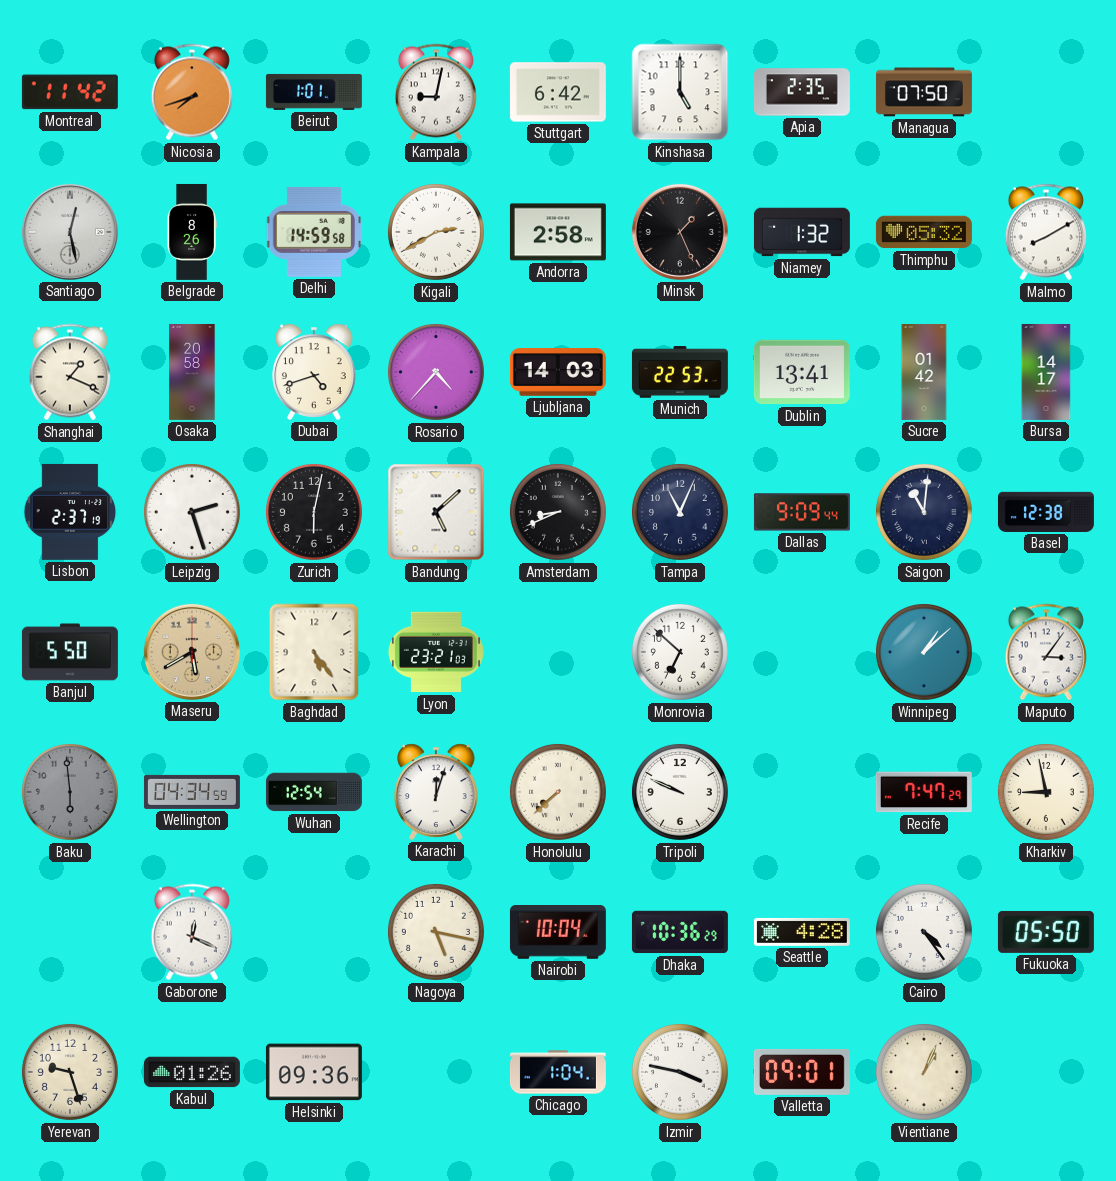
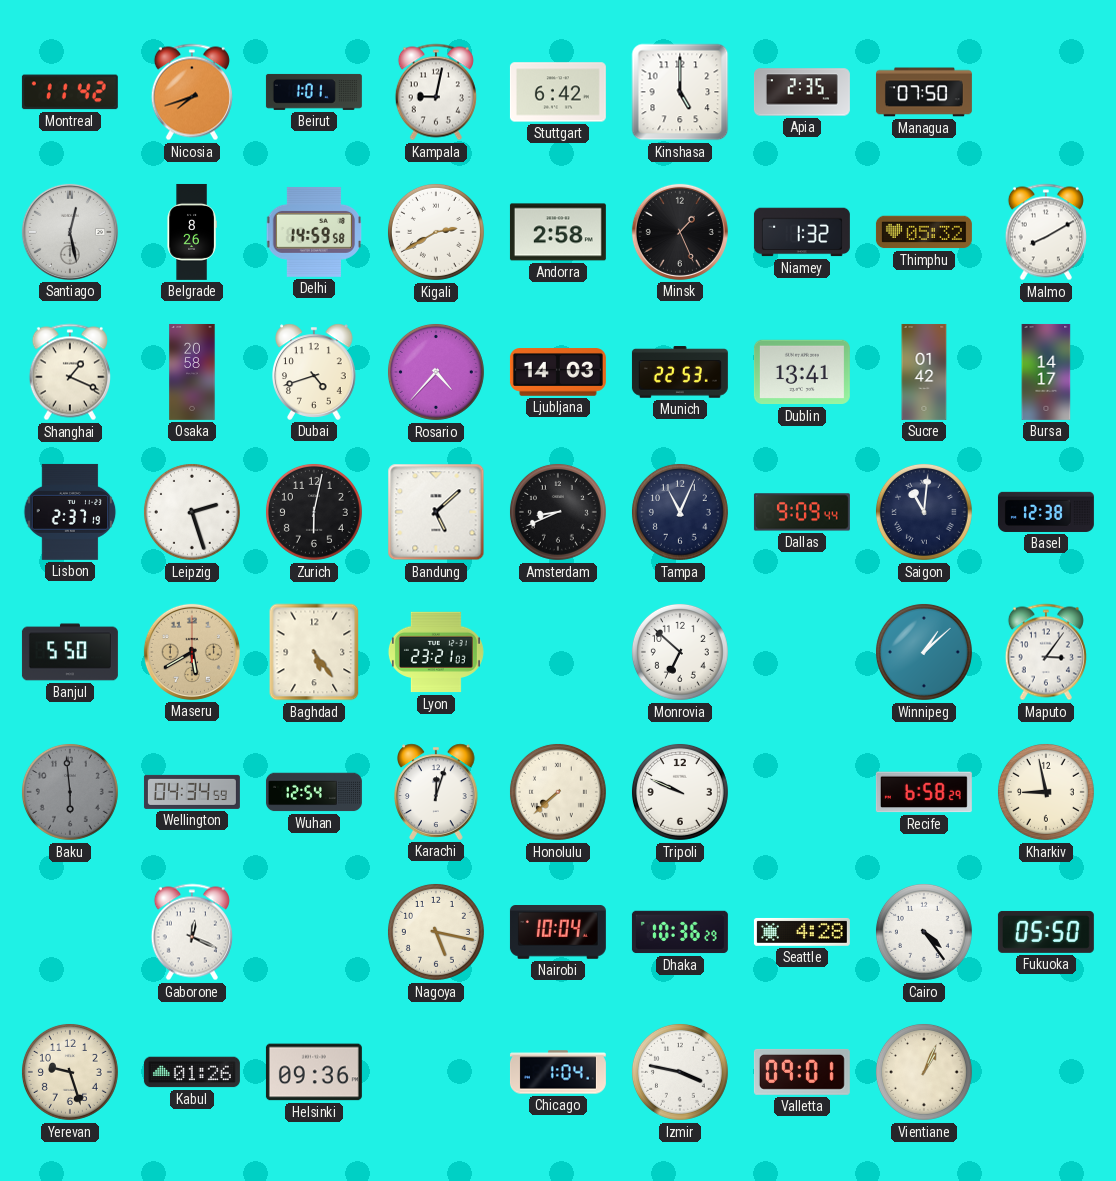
Recife: 7:47 -> 6:58
